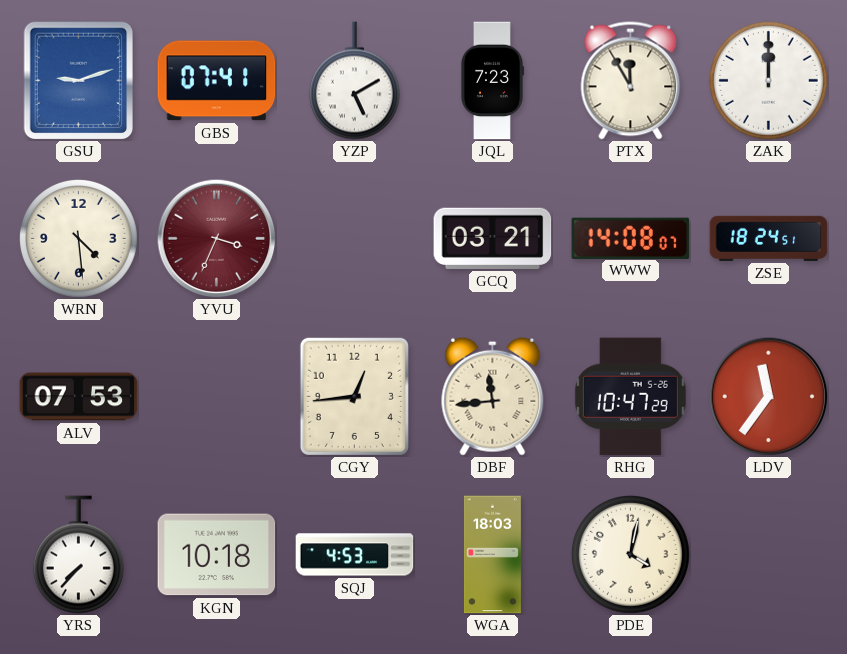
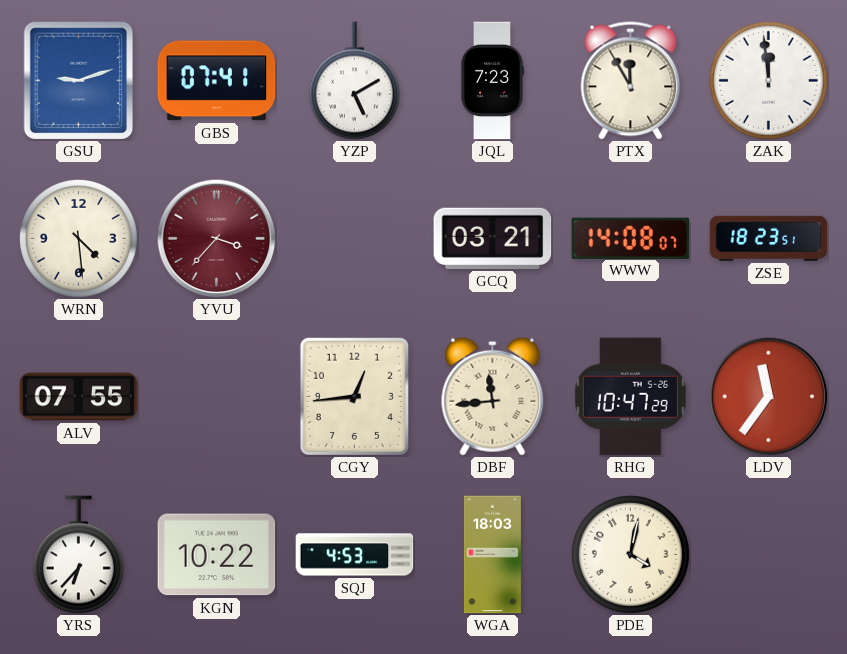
ZAK: 12:00 -> 11:59
YVU: 3:34 -> 3:37
ZSE: 18:24 -> 18:23
ALV: 07:53 -> 07:55
YRS: 7:37 -> 6:37
KGN: 10:18 -> 10:22
